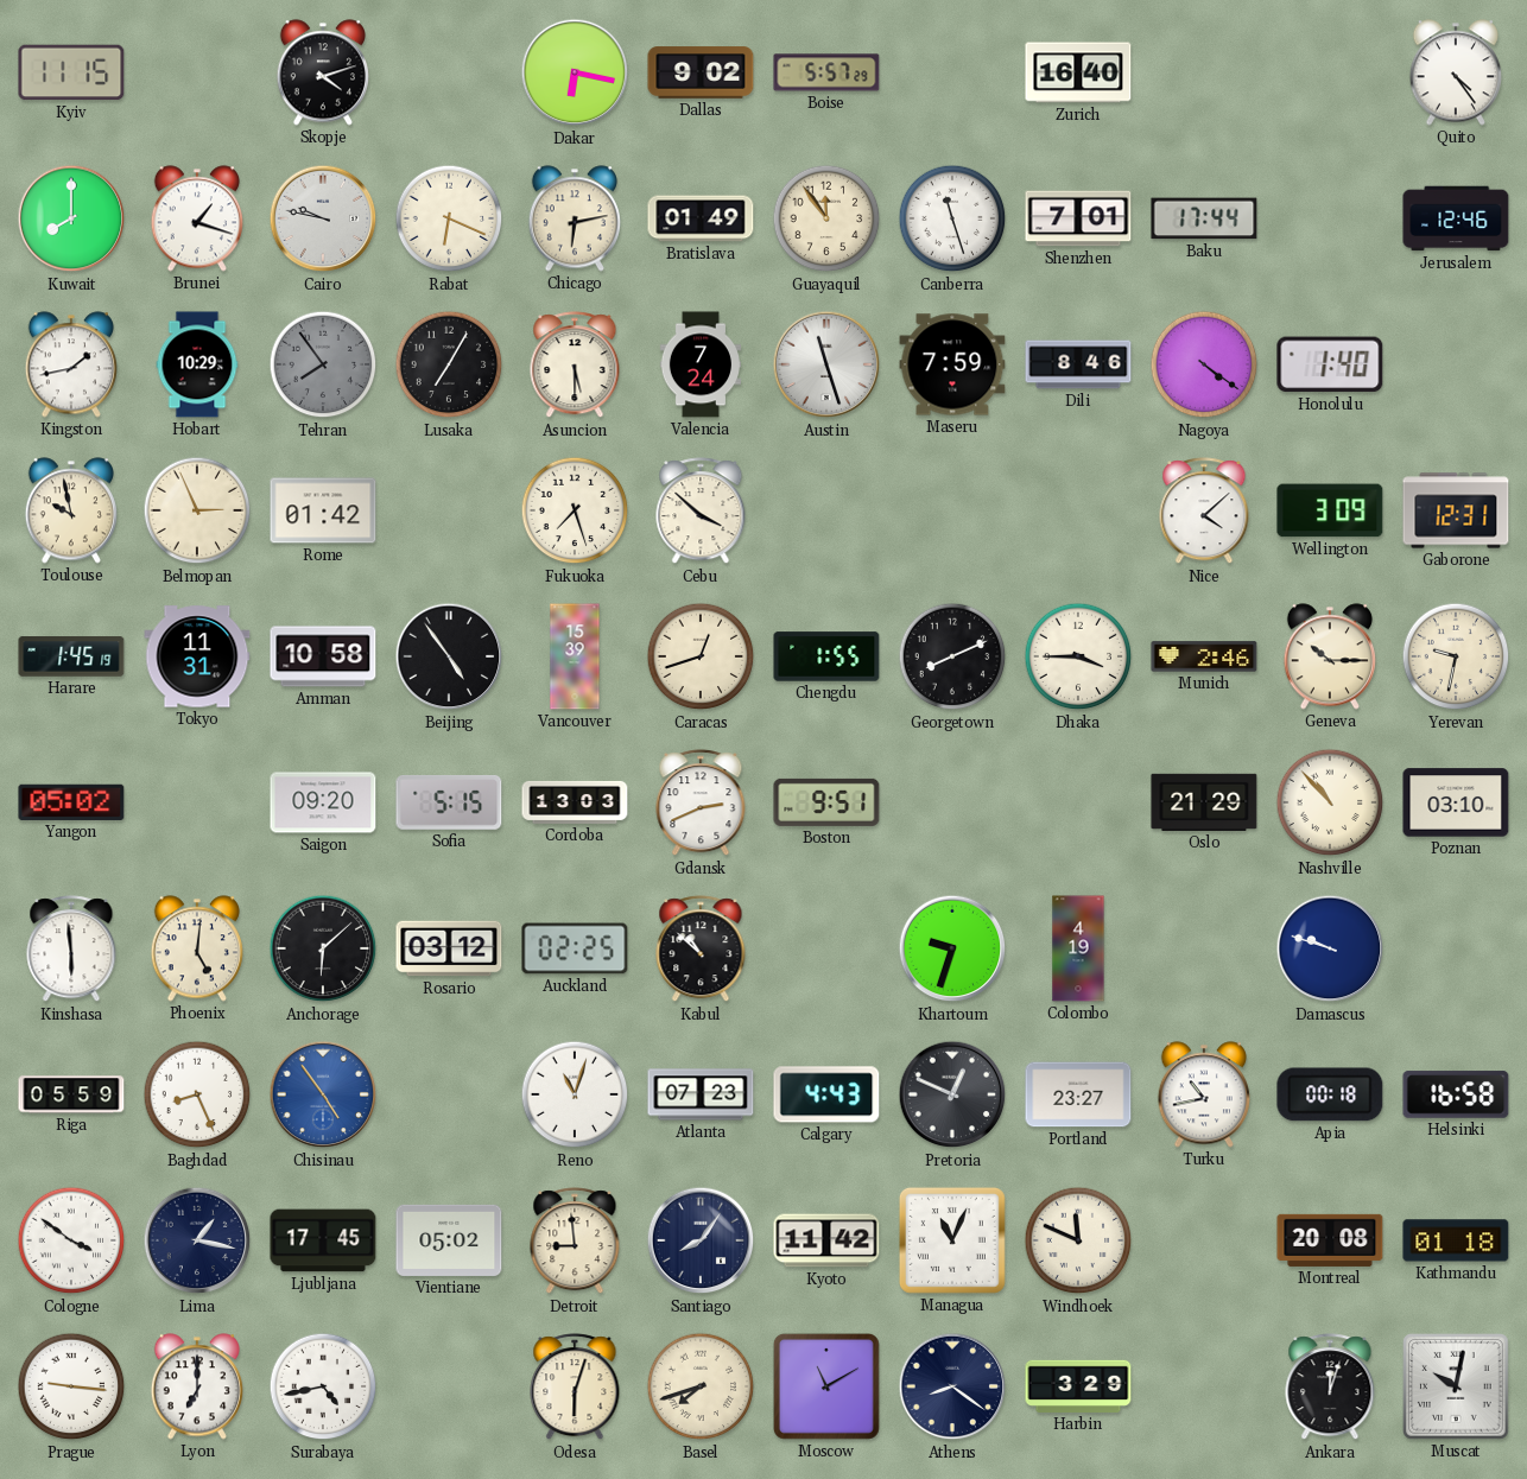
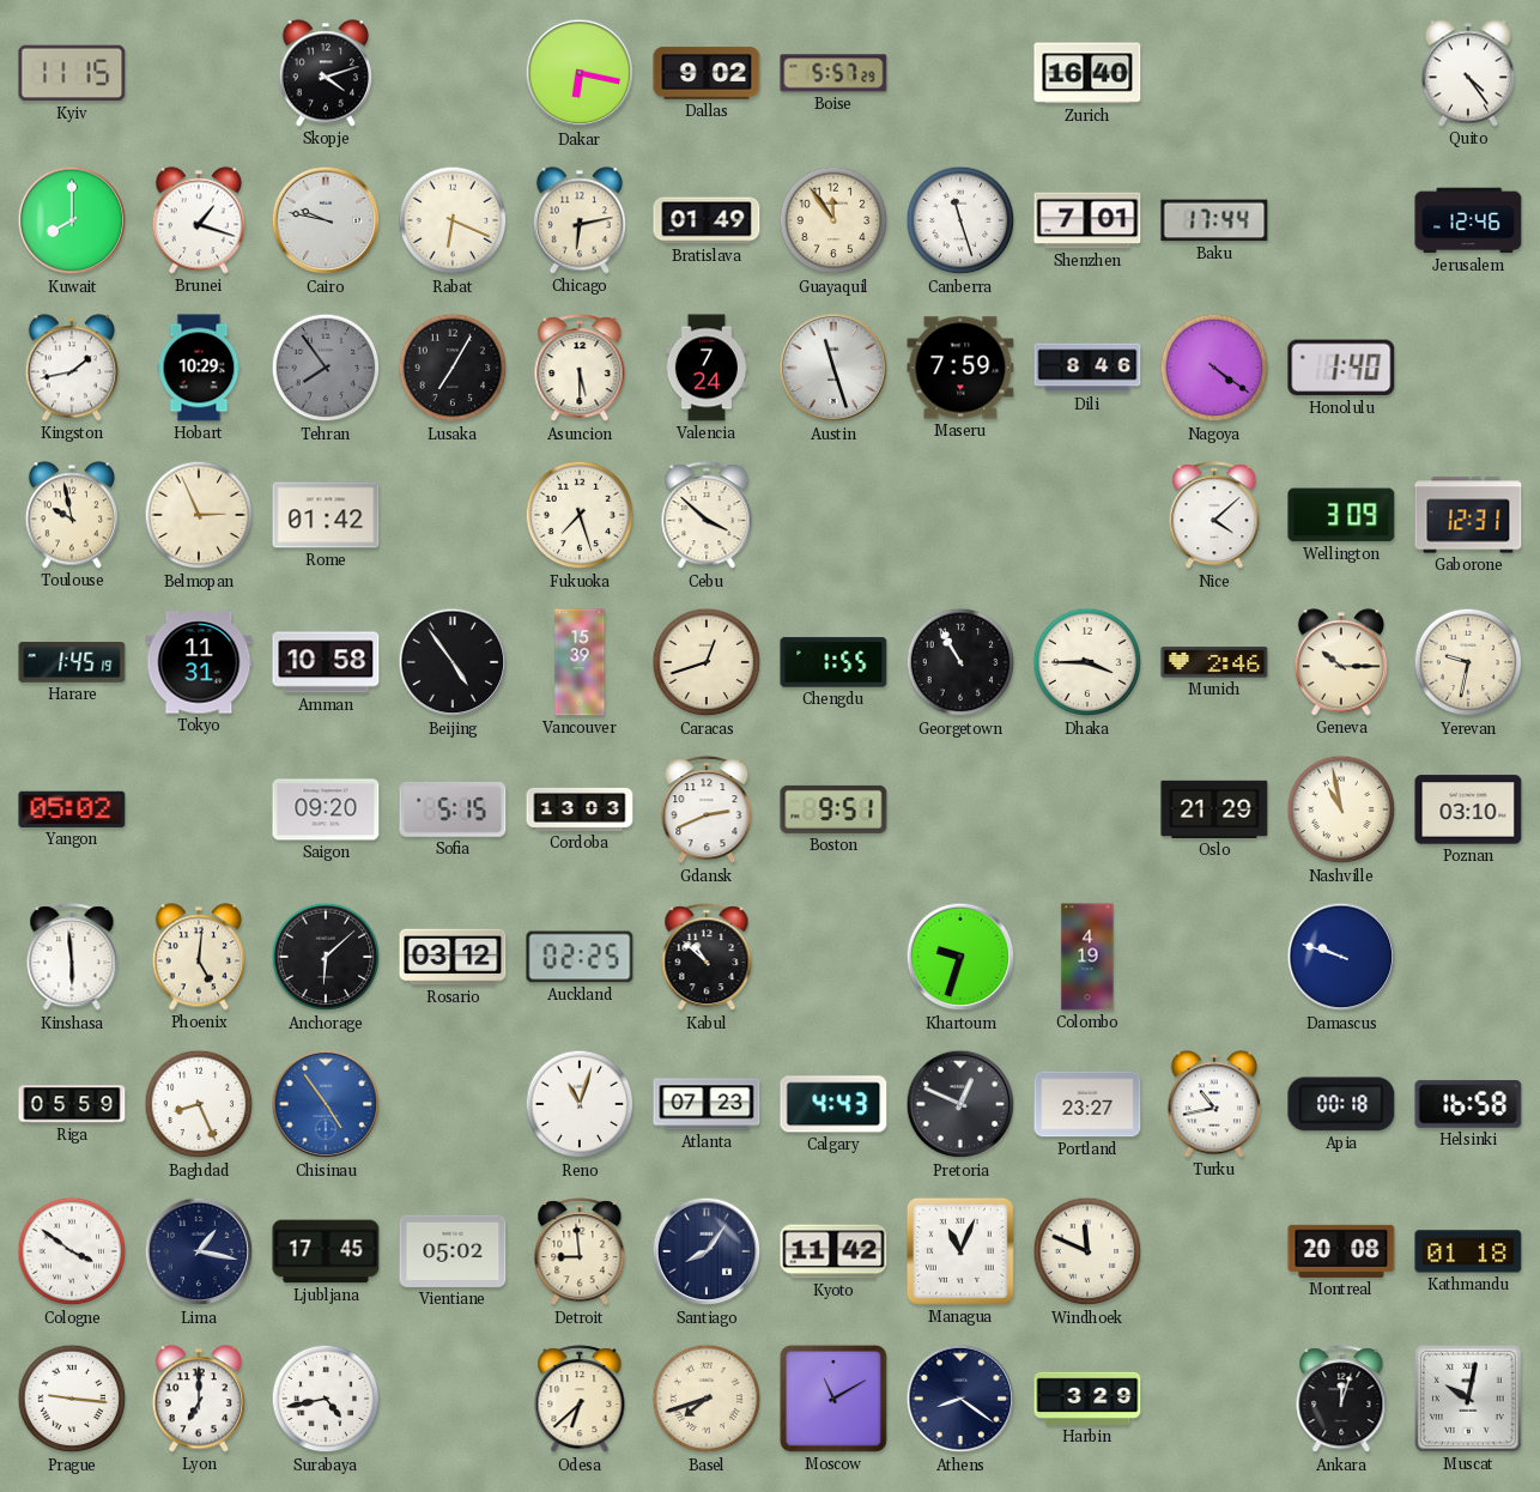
Georgetown: 8:11 -> 10:55
Nashville: 10:53 -> 10:58
Odesa: 6:03 -> 6:38
